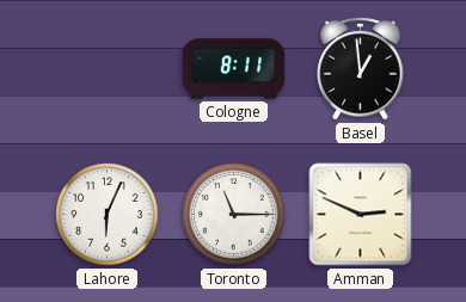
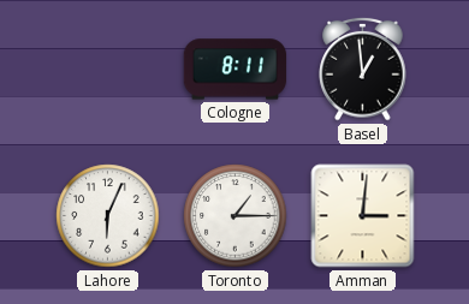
Toronto: 11:15 -> 1:15
Amman: 2:49 -> 3:01
